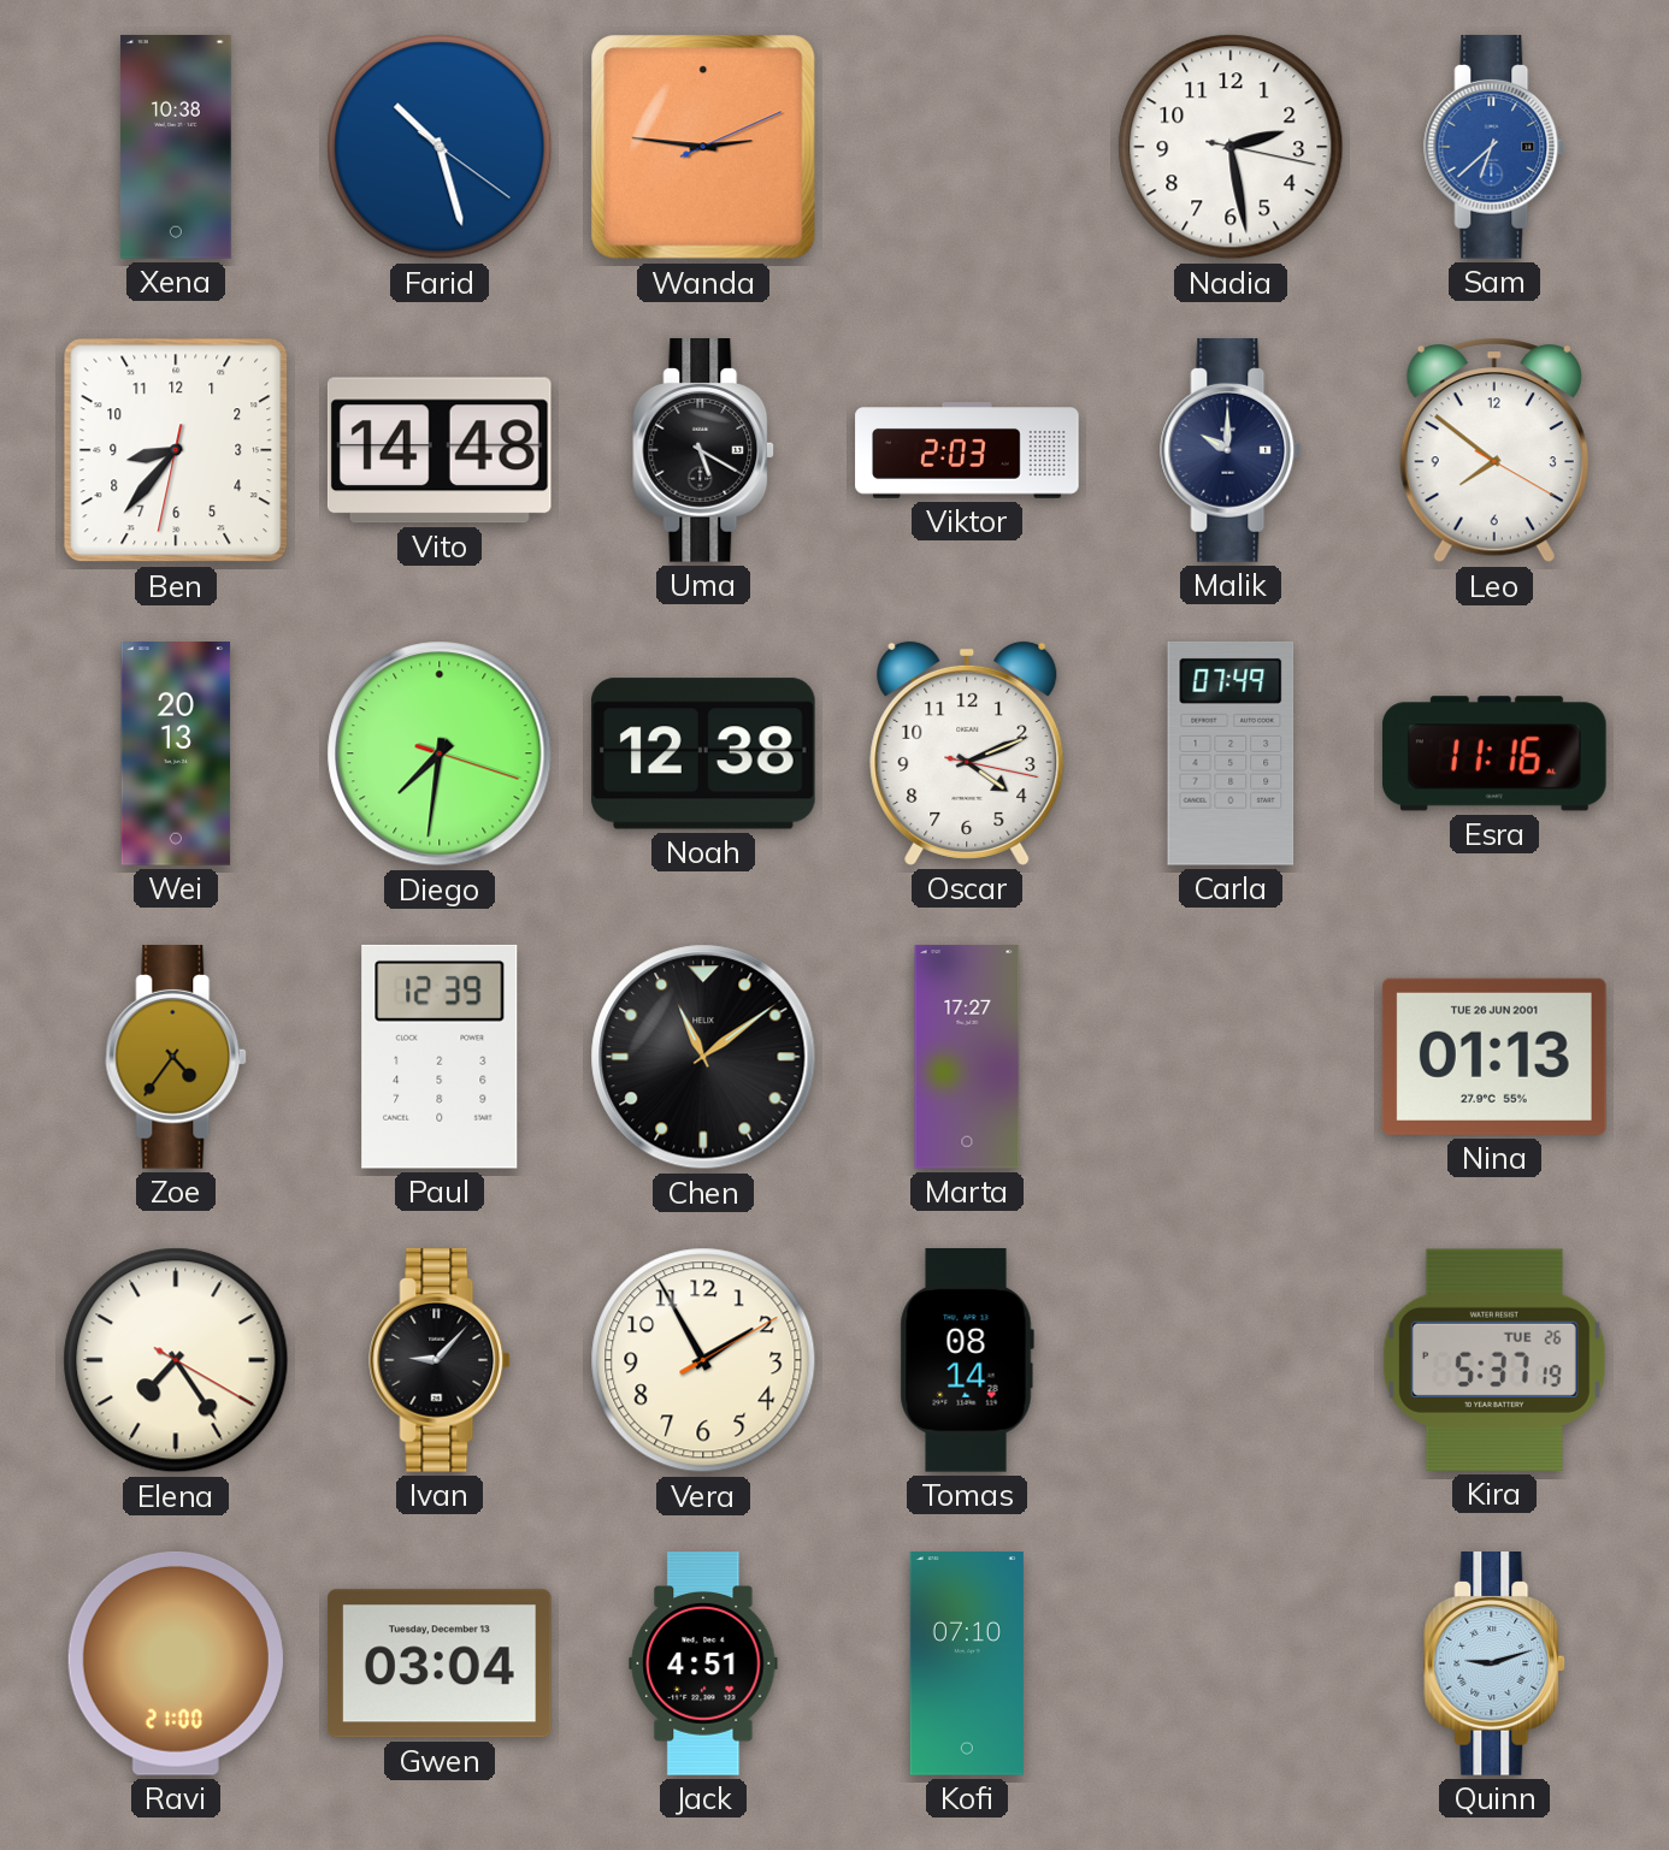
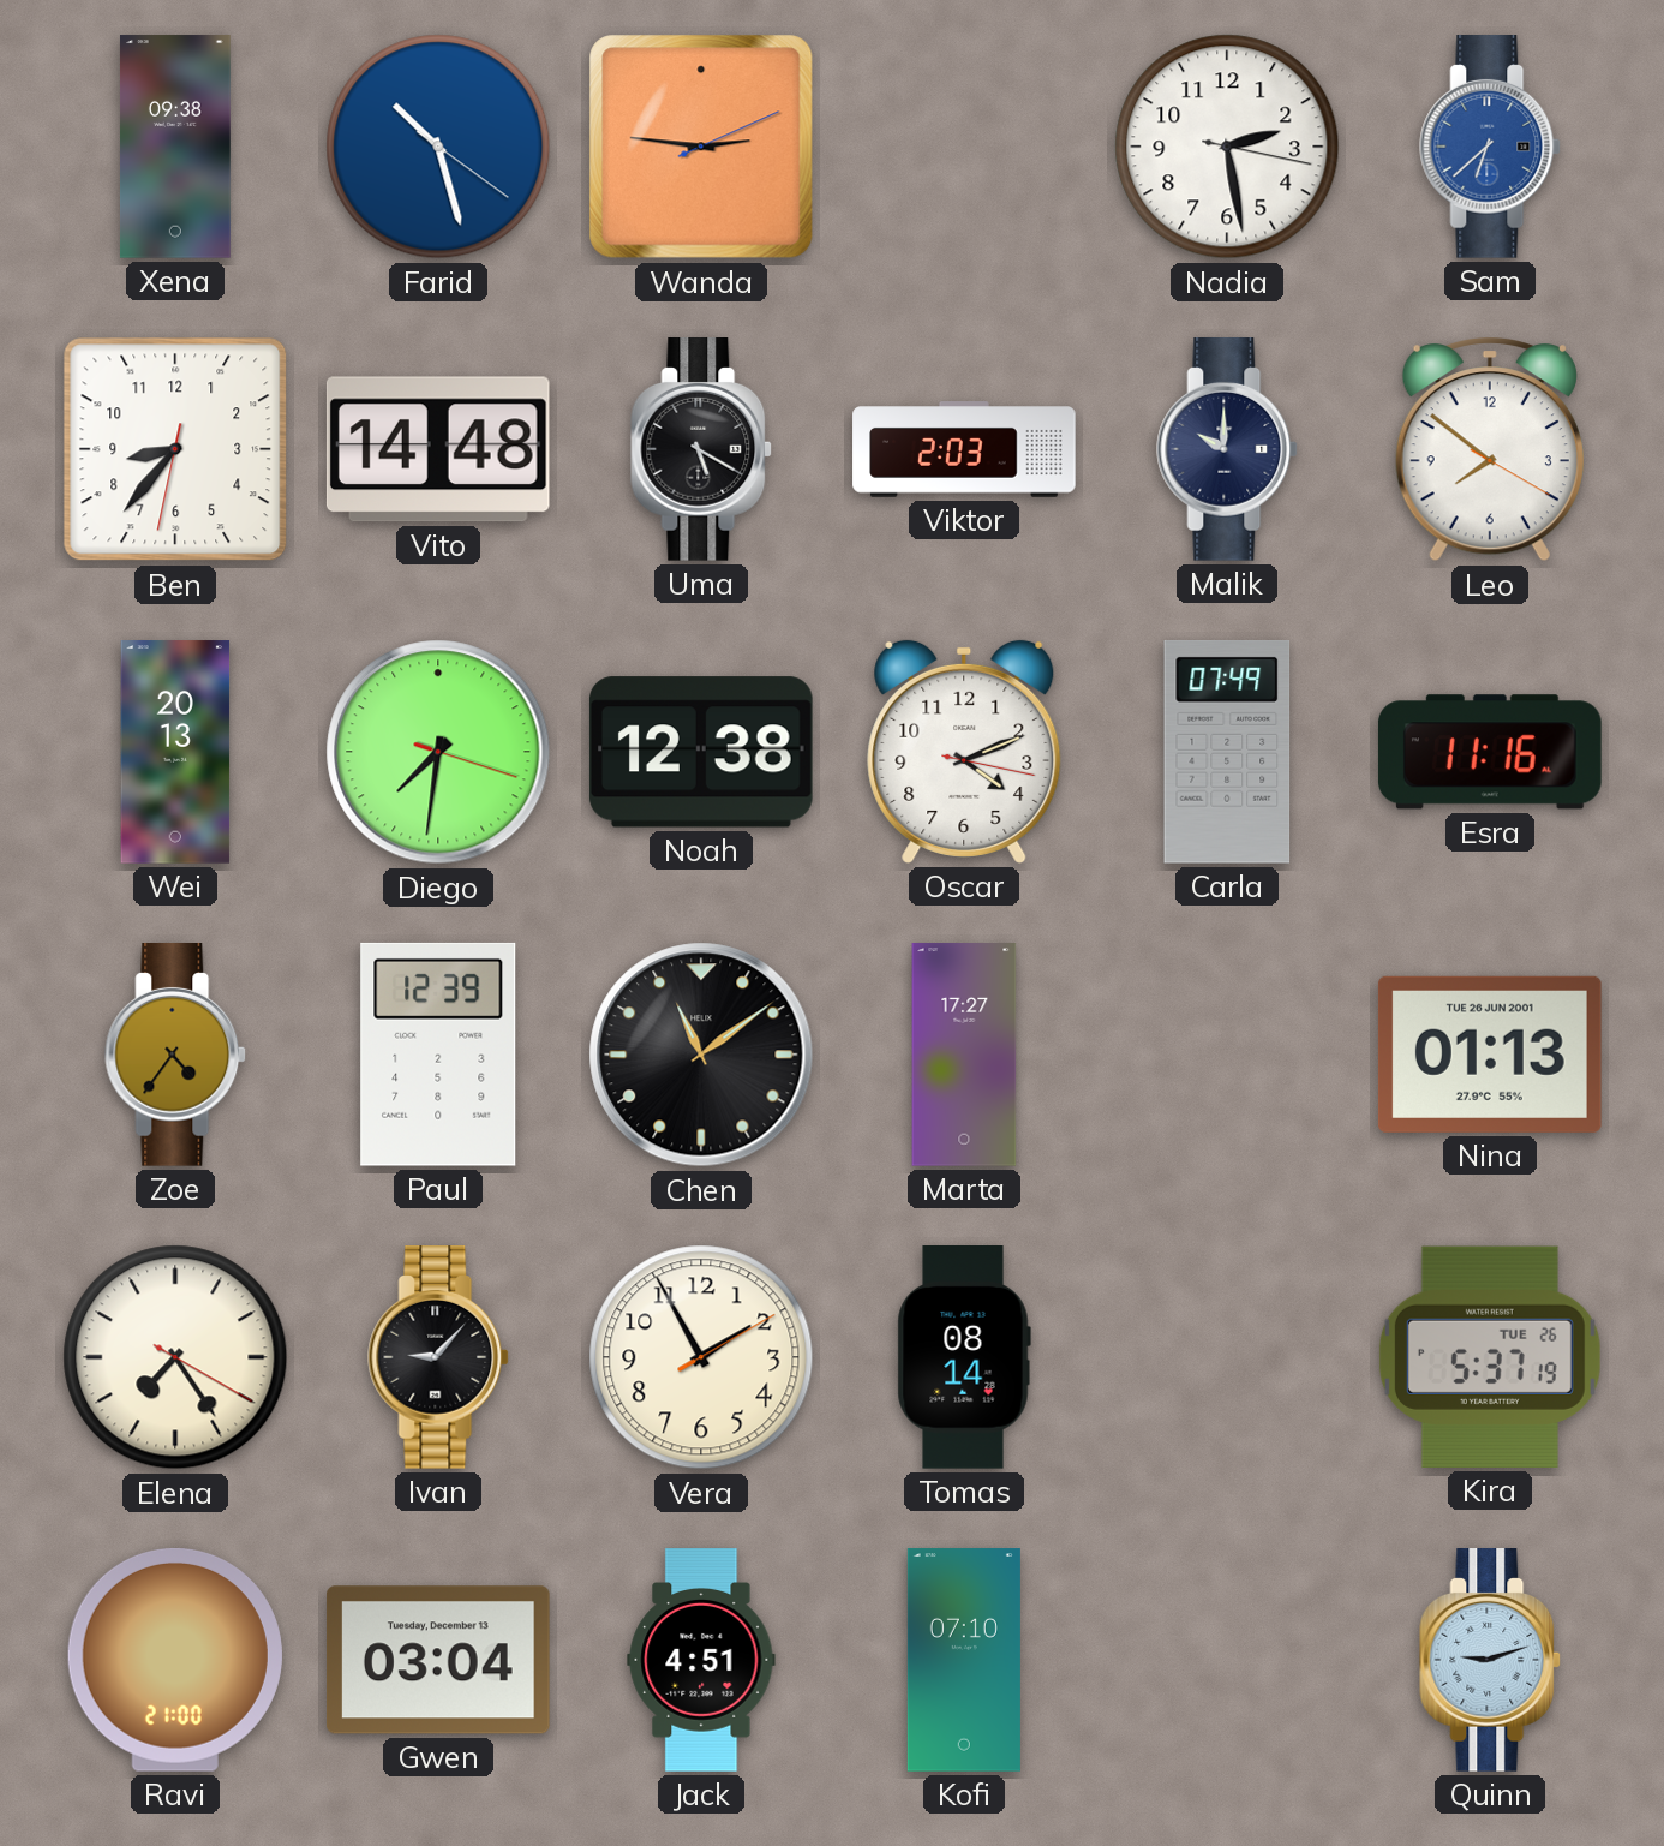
Xena: 10:38 -> 09:38
